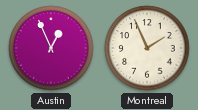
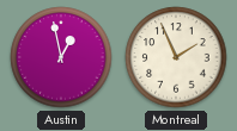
Austin: 12:56 -> 12:58
